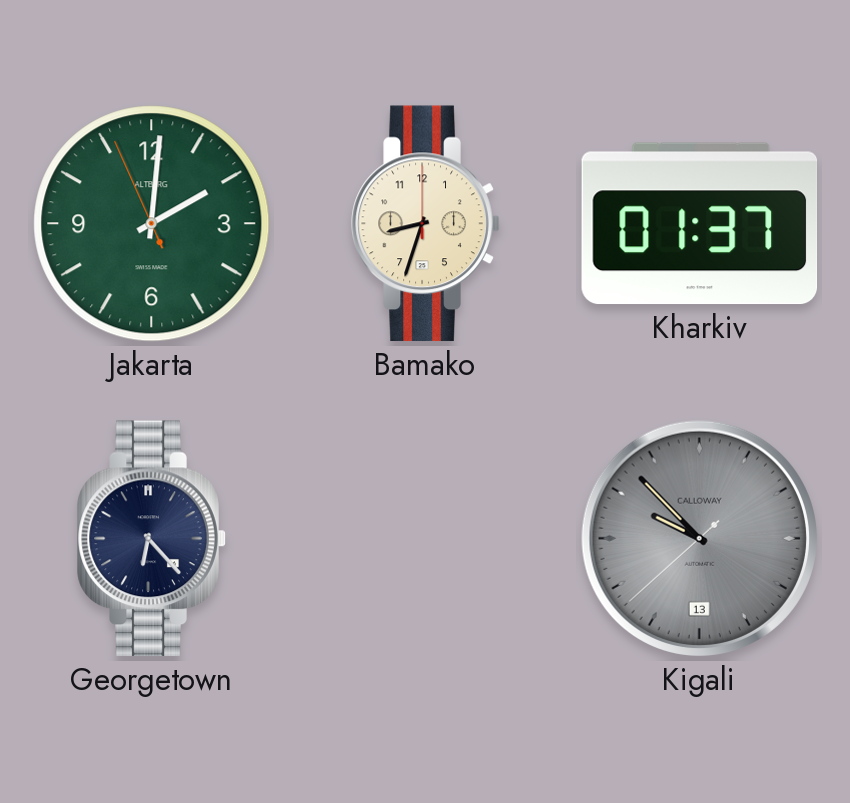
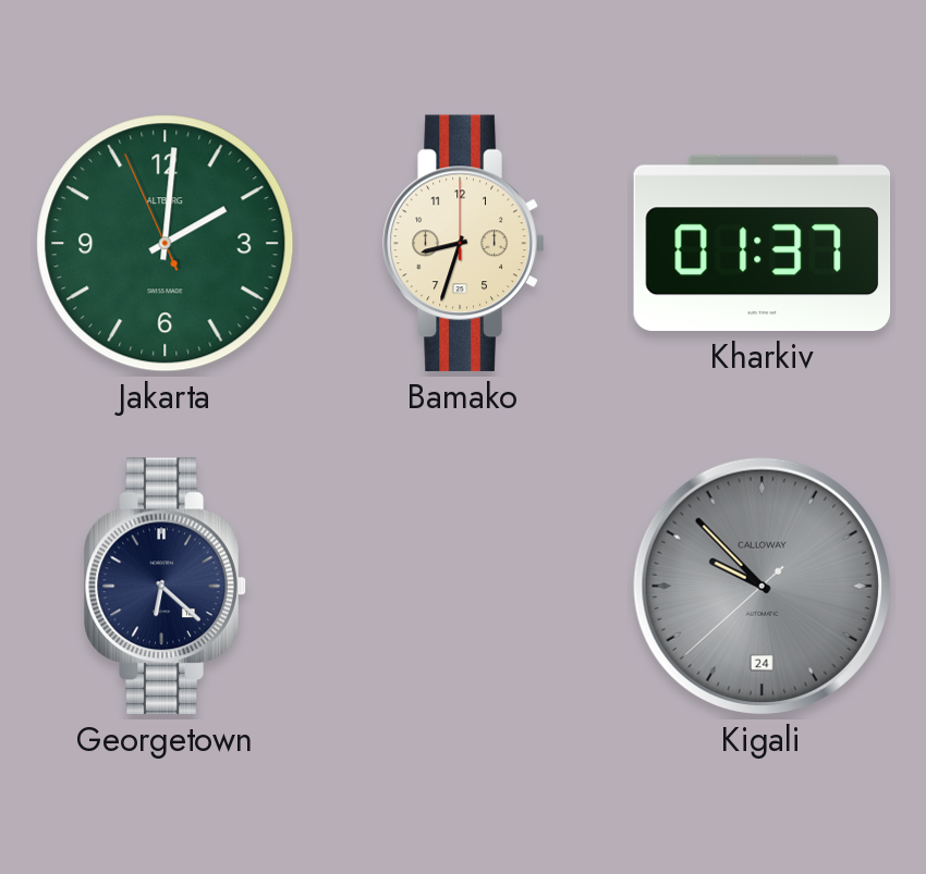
Georgetown: 6:23 -> 6:22
Kigali date: 13 -> 24
